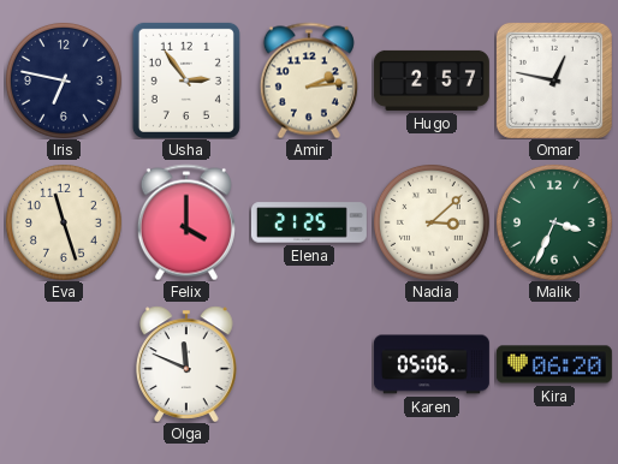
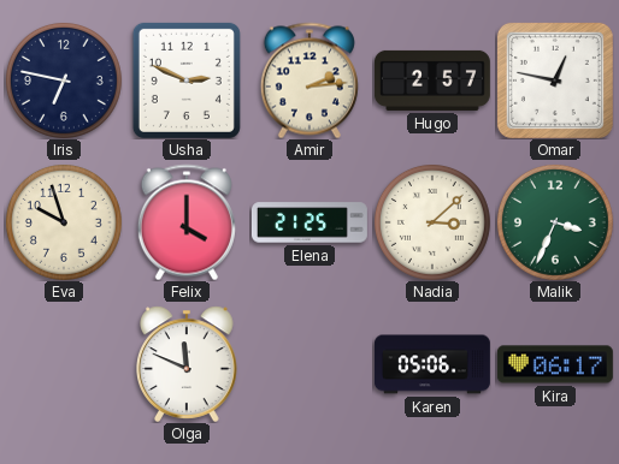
Usha: 2:54 -> 2:49
Eva: 11:27 -> 9:57
Kira: 06:20 -> 06:17
